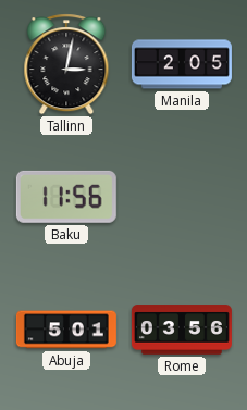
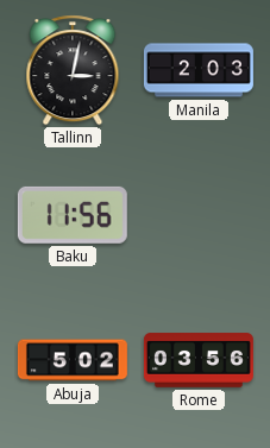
Manila: 2:05 -> 2:03
Abuja: 5:01 -> 5:02
